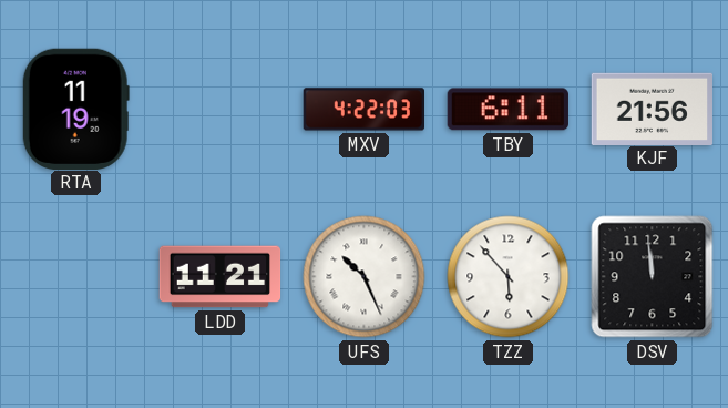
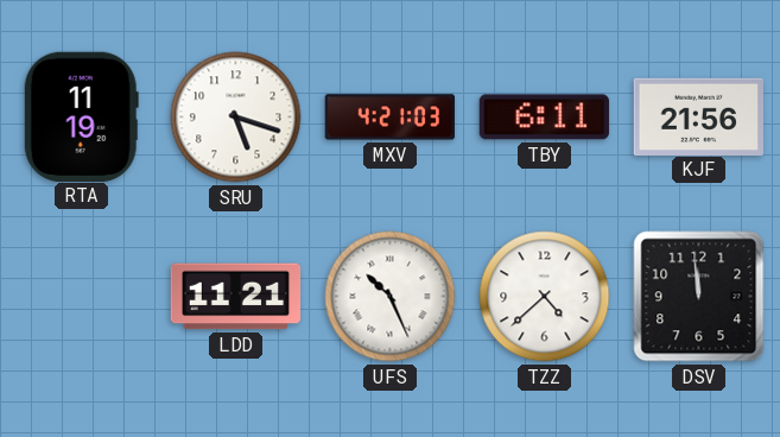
SRU: none -> 5:18
MXV: 4:22 -> 4:21
TZZ: 5:53 -> 4:38
